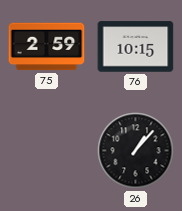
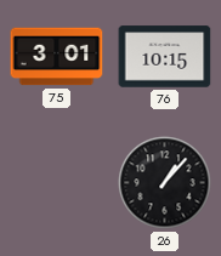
75: 2:59 -> 3:01
